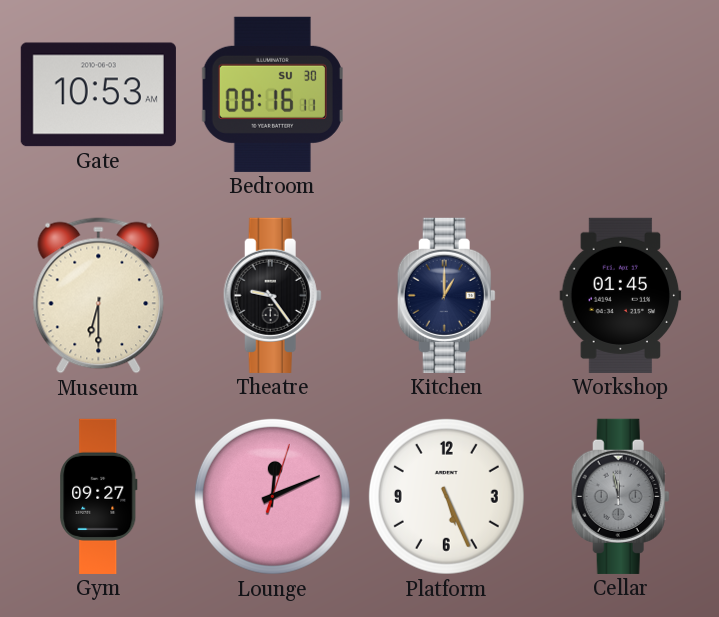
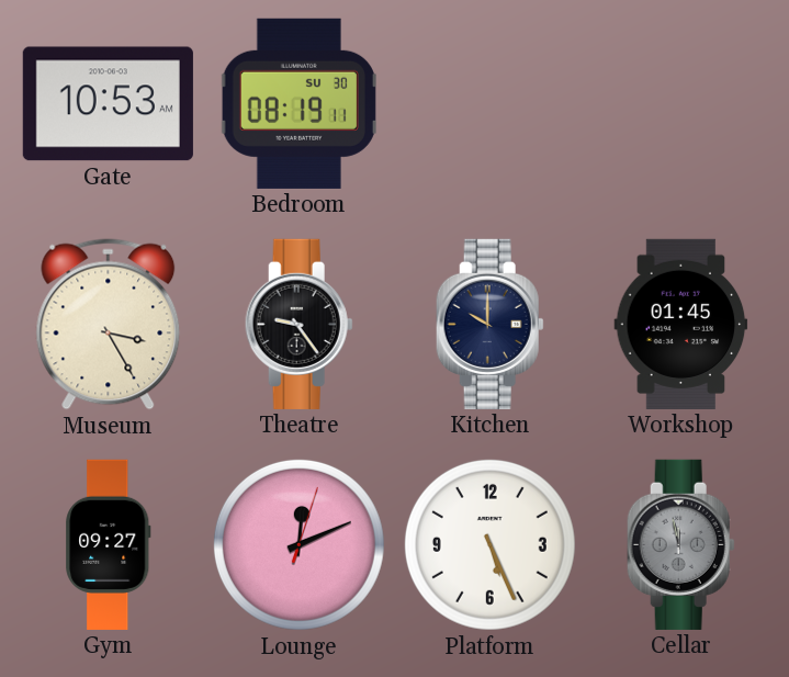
Bedroom: 08:16 -> 08:19
Museum: 6:30 -> 3:25
Kitchen: 1:00 -> 10:00
